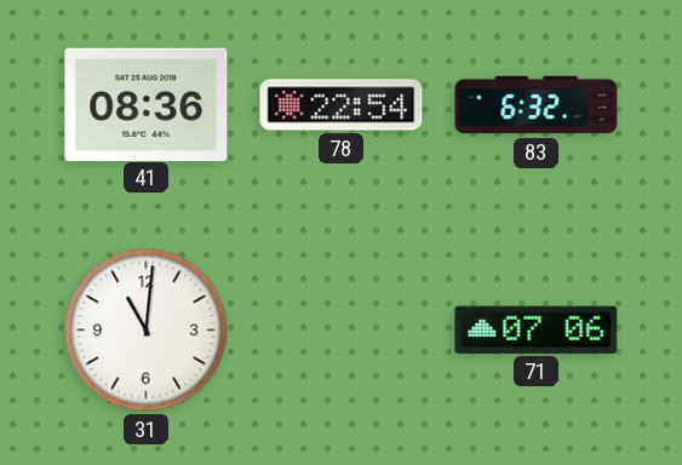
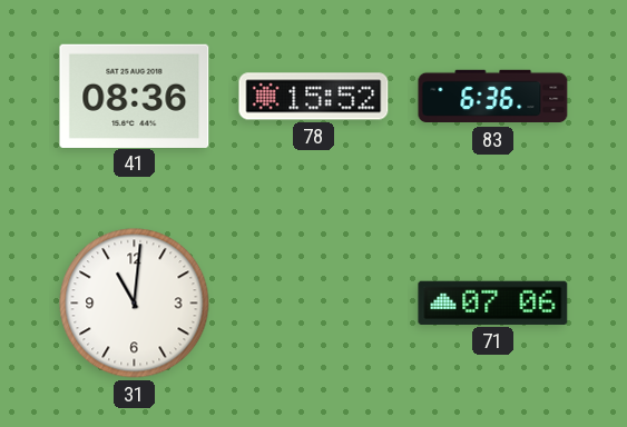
78: 22:54 -> 15:52
83: 6:32 -> 6:36
